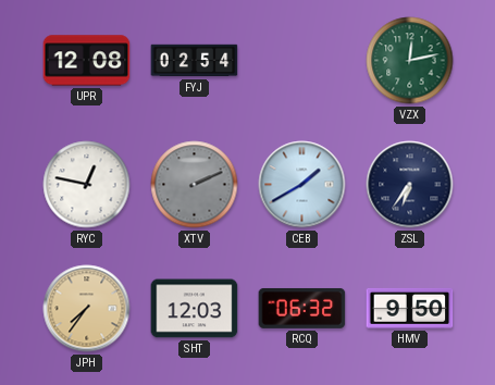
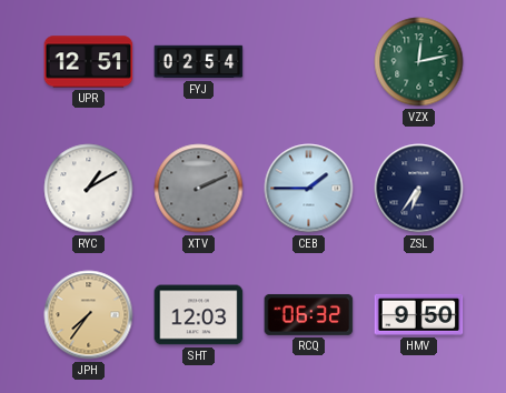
UPR: 12:08 -> 12:51
RYC: 12:47 -> 1:10
CEB: 1:40 -> 1:45
